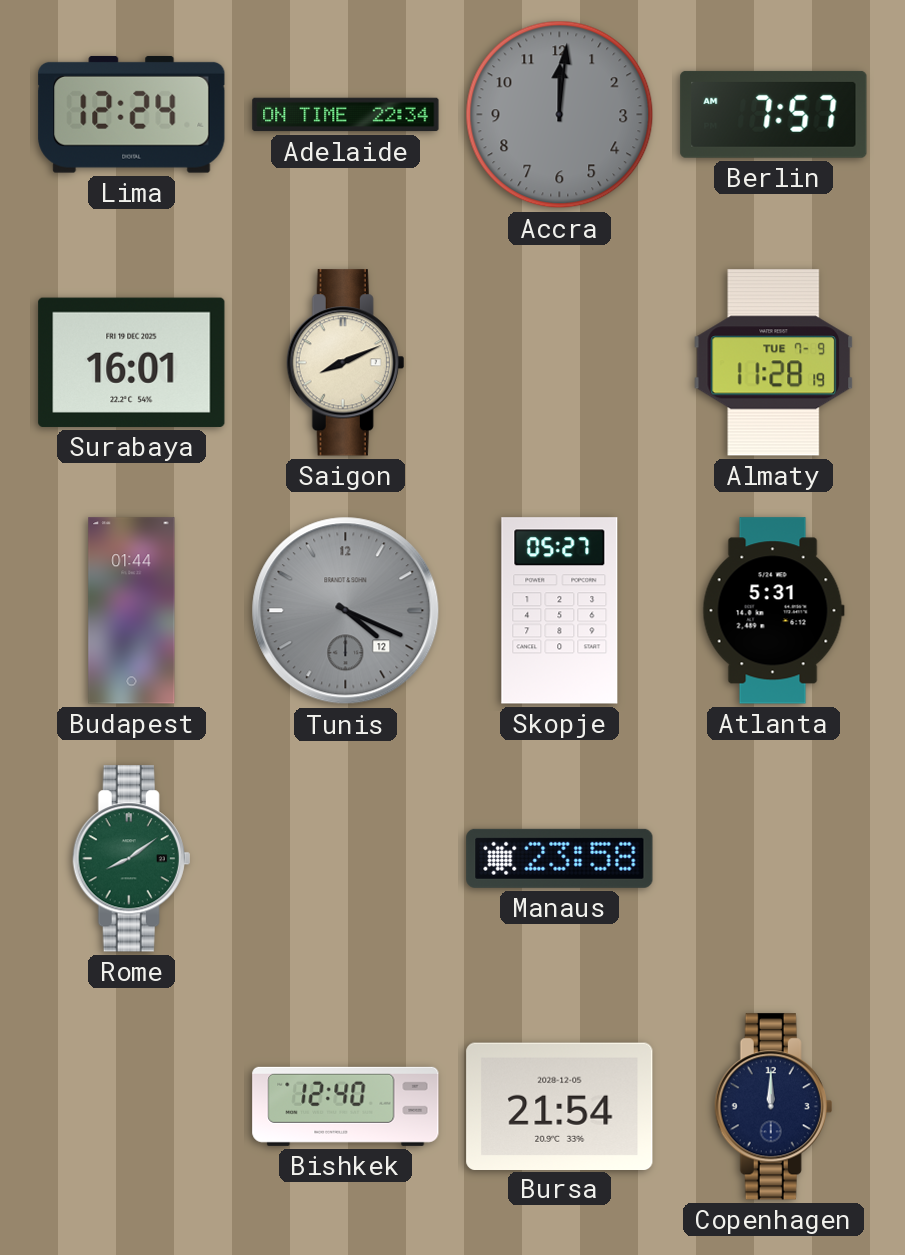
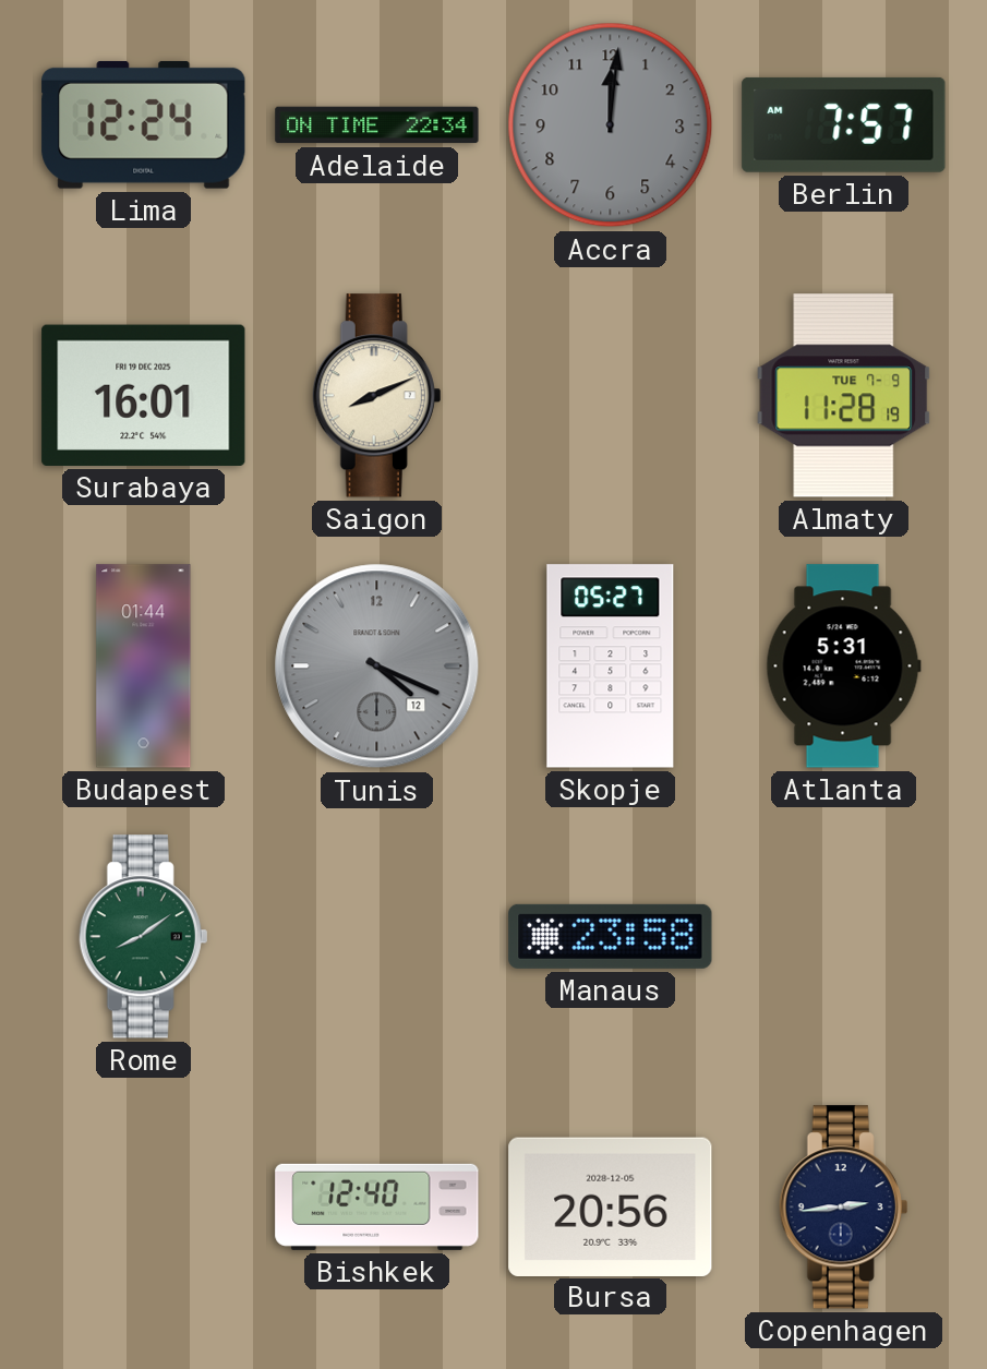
Bursa: 21:54 -> 20:56
Copenhagen: 12:00 -> 2:44
